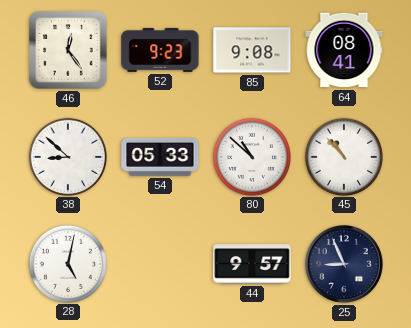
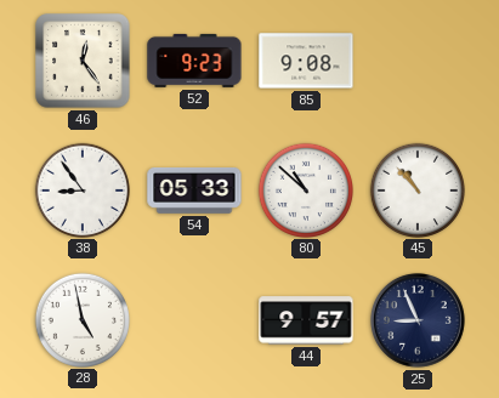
64: 08:41 -> none
38: 8:52 -> 8:54
28: 5:02 -> 4:58
